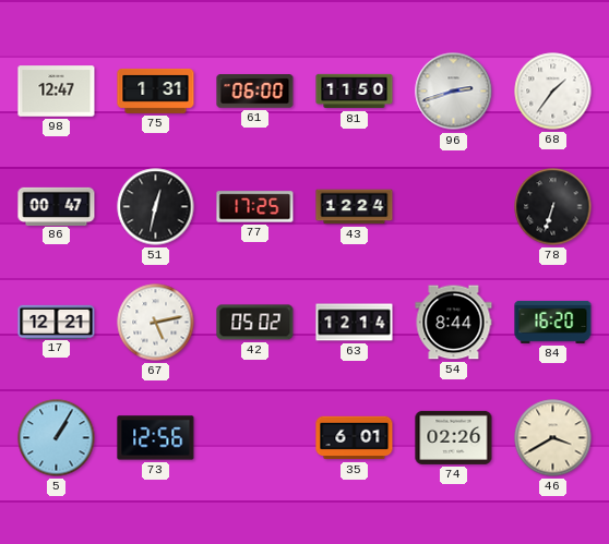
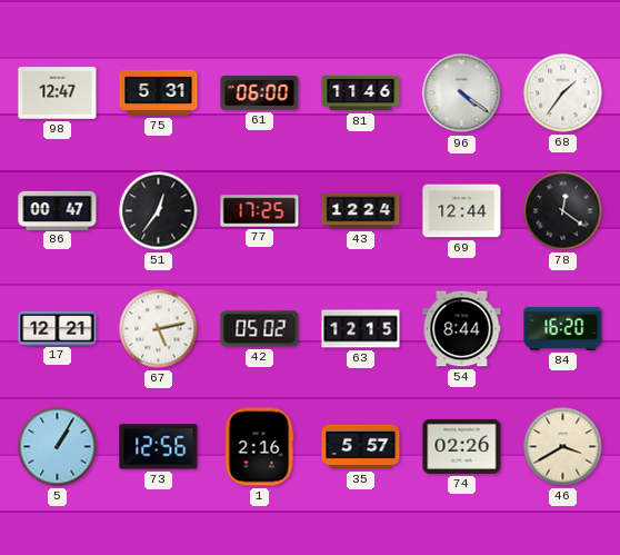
75: 1:31 -> 5:31
81: 11:50 -> 11:46
96: 2:42 -> 4:21
51: 12:32 -> 12:36
69: none -> 12:44
78: 6:33 -> 12:21
63: 12:14 -> 12:15
1: none -> 2:16
35: 6:01 -> 5:57
